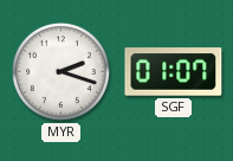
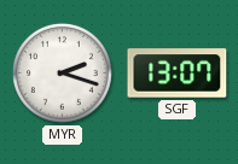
SGF: 01:07 -> 13:07
